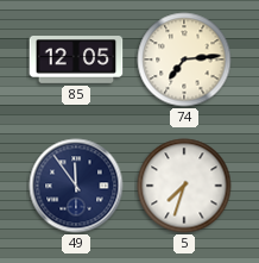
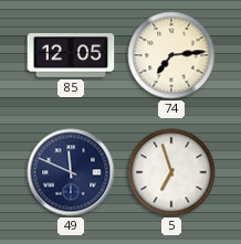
49: 11:54 -> 11:49
5: 7:33 -> 6:57
